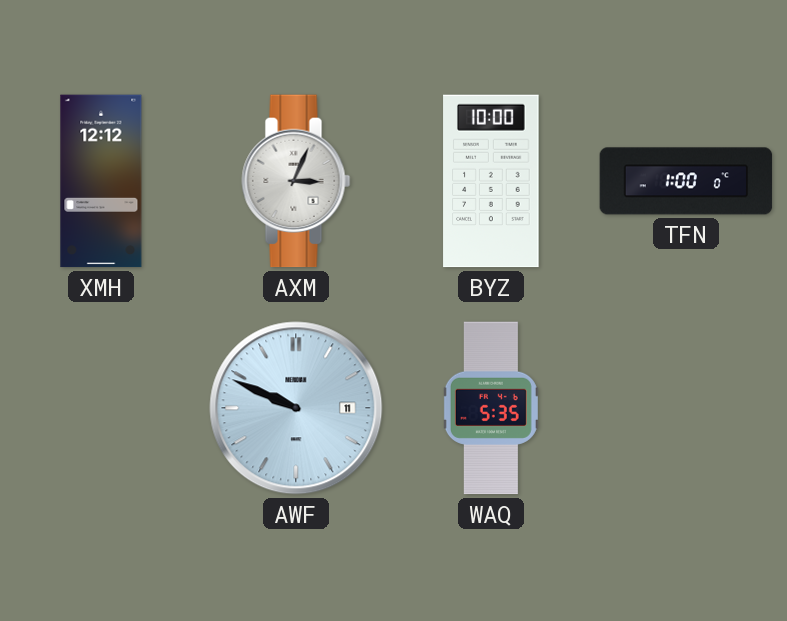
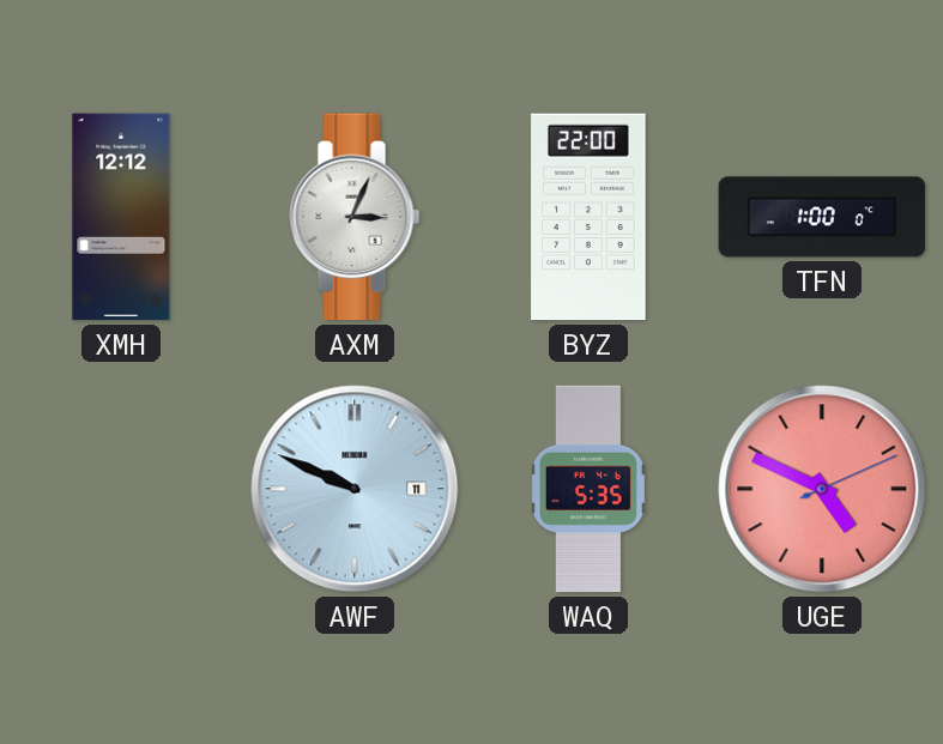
BYZ: 10:00 -> 22:00
UGE: none -> 4:49
